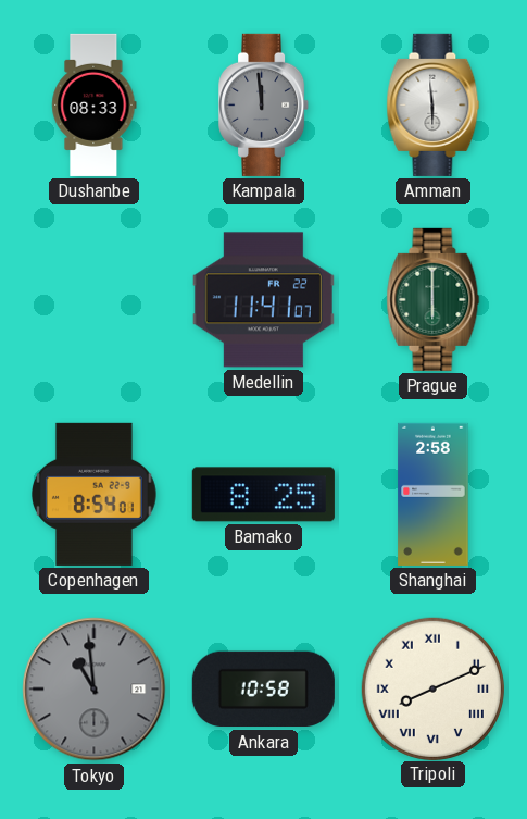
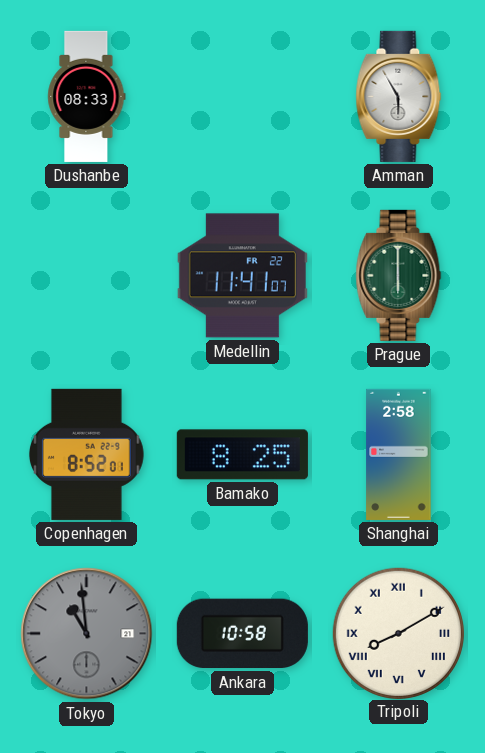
Kampala: 11:59 -> none
Amman: 5:59 -> 5:55
Copenhagen: 8:54 -> 8:52
Tripoli: 8:11 -> 8:10
